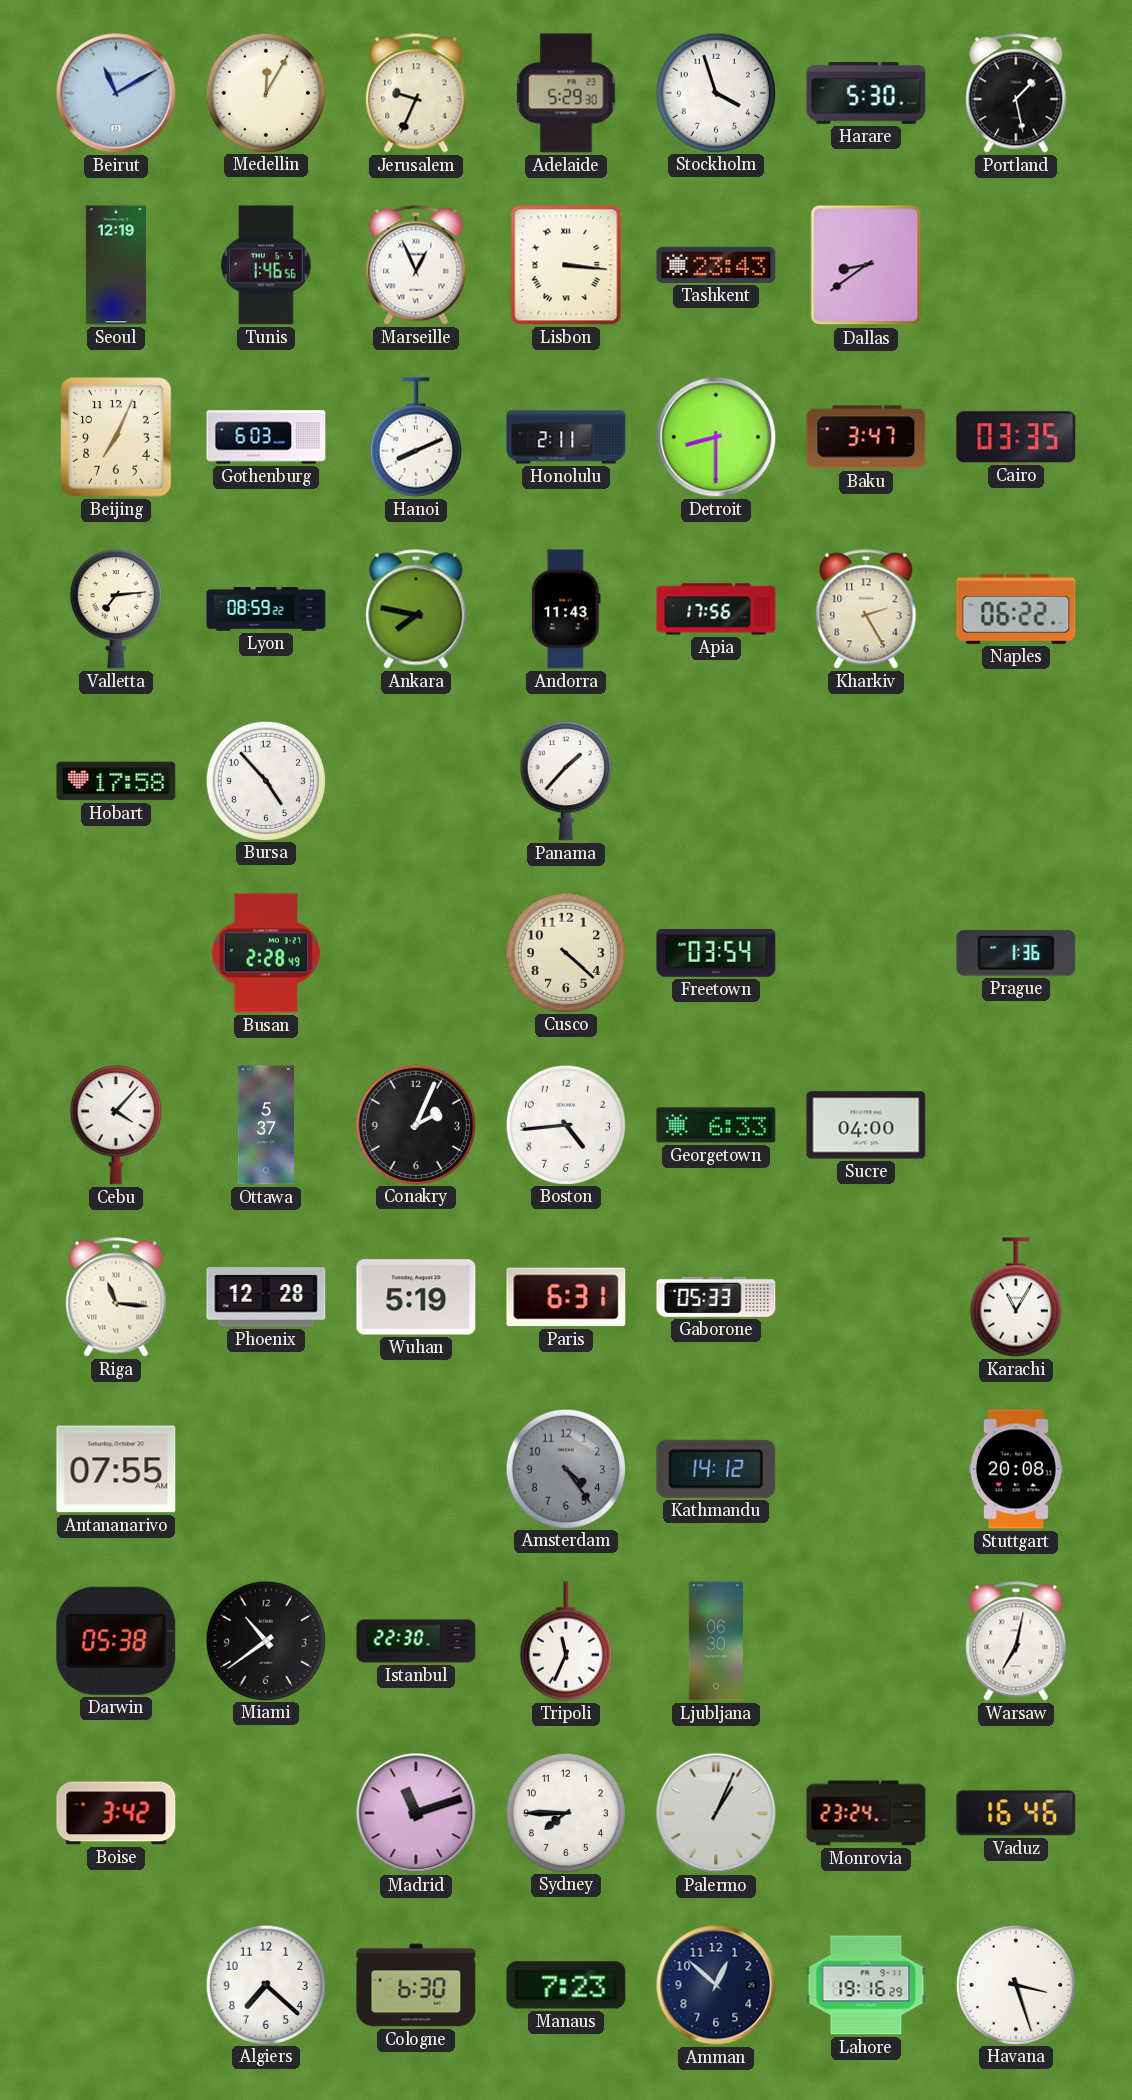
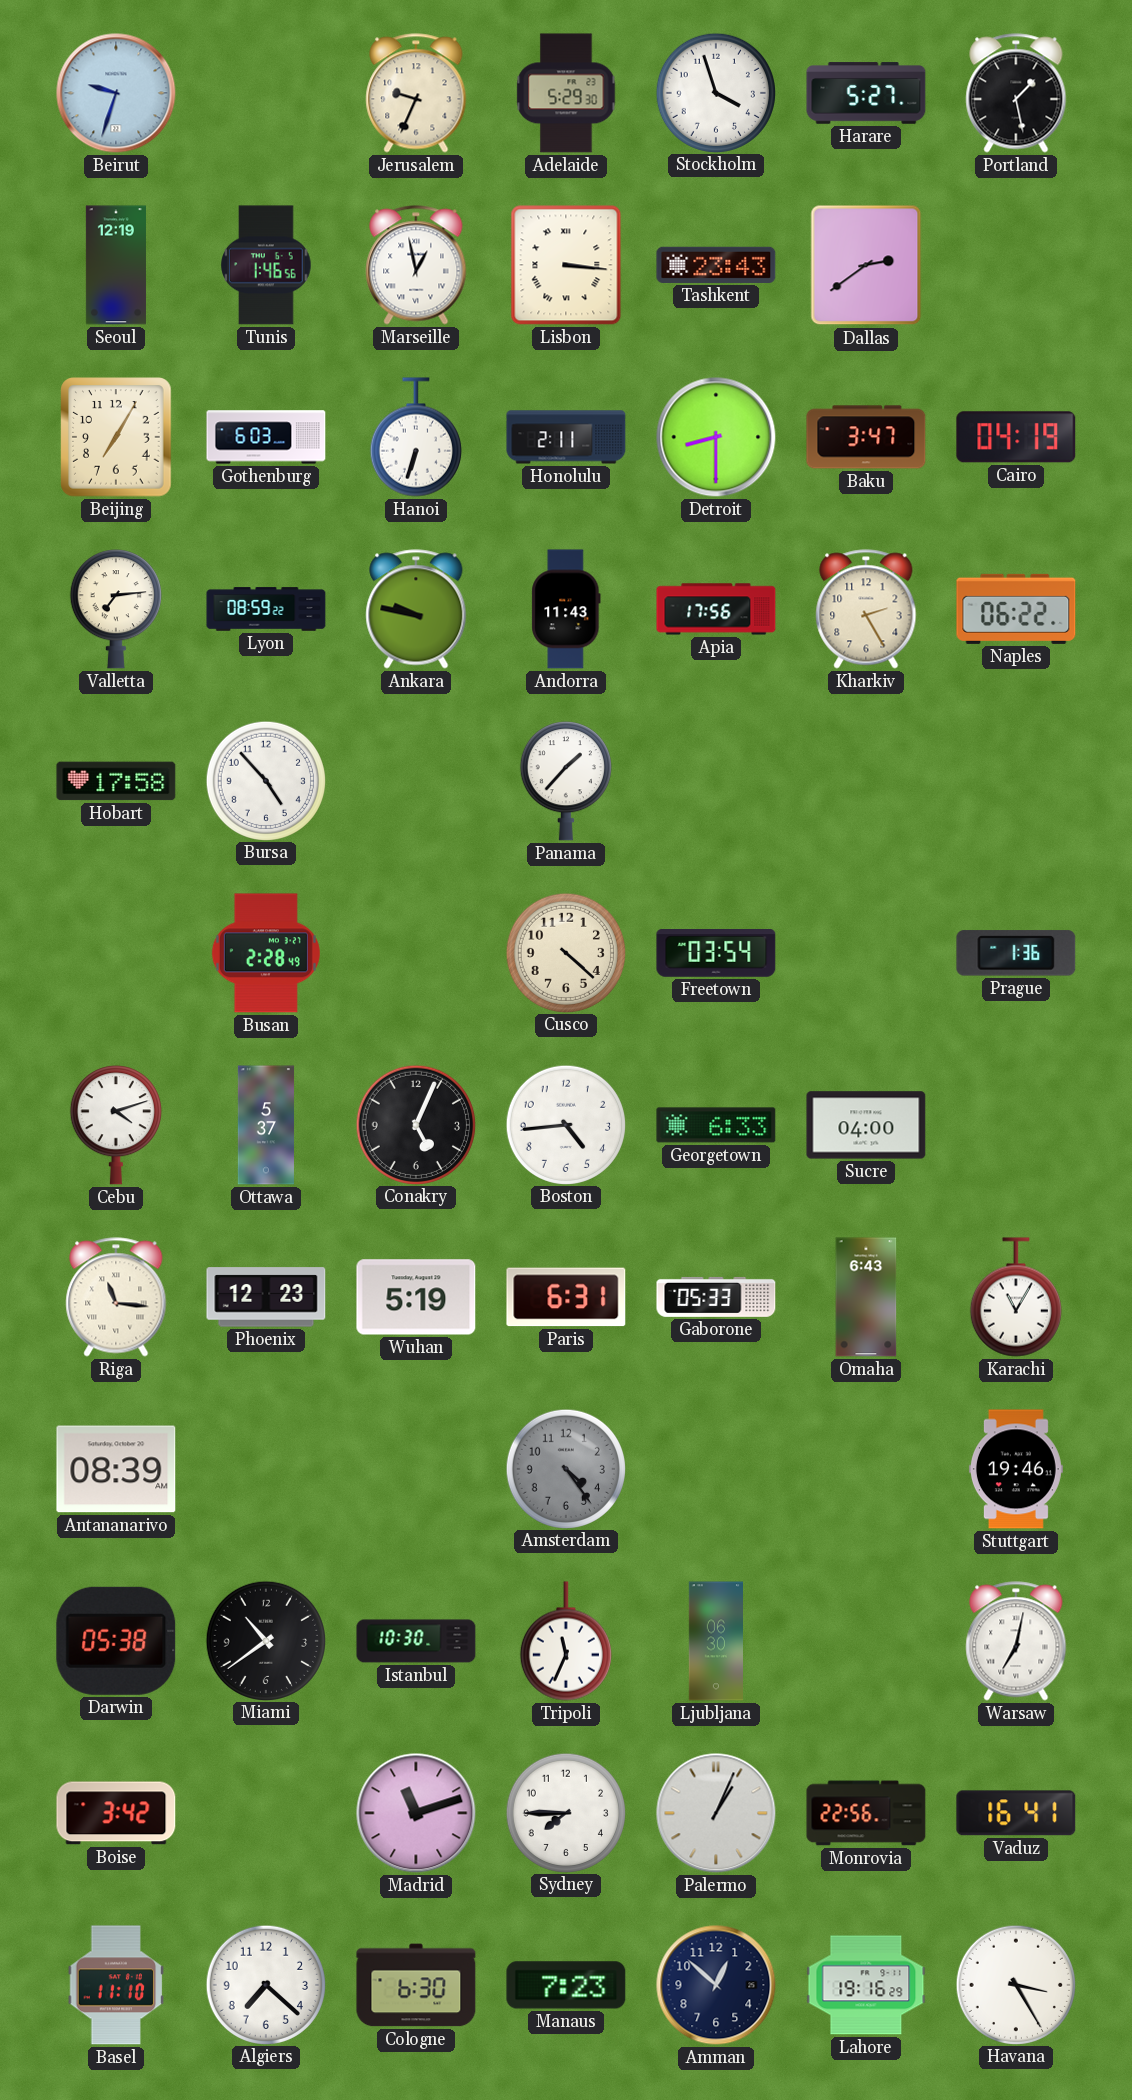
Beirut: 11:10 -> 9:33
Medellin: 12:05 -> none
Harare: 5:30 -> 5:27
Marseille: 12:56 -> 12:58
Dallas: 8:39 -> 2:39
Beijing: 7:04 -> 7:05
Hanoi: 8:11 -> 6:33
Cairo: 03:35 -> 04:19
Ankara: 7:47 -> 9:47
Cebu: 4:07 -> 4:12
Conakry: 2:04 -> 5:04
Phoenix: 12:28 -> 12:23
Omaha: none -> 6:43
Antananarivo: 07:55 -> 08:39
Kathmandu: 14:12 -> none
Stuttgart: 20:08 -> 19:46
Istanbul: 22:30 -> 10:30
Monrovia: 23:24 -> 22:56
Vaduz: 16:46 -> 16:41
Basel: none -> 11:10
Havana: 3:27 -> 3:25
